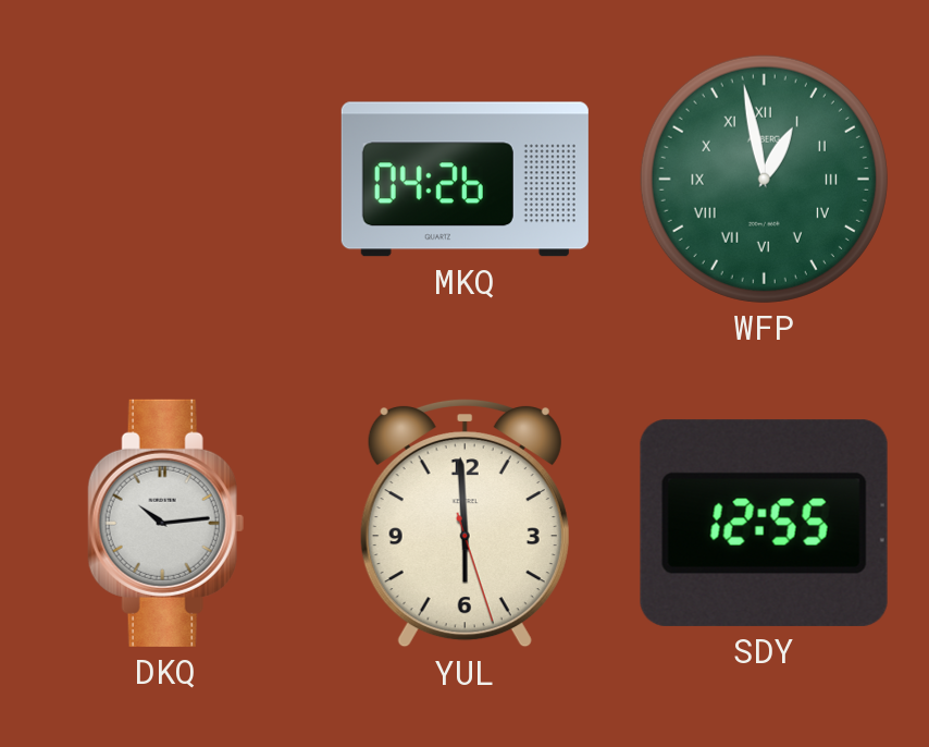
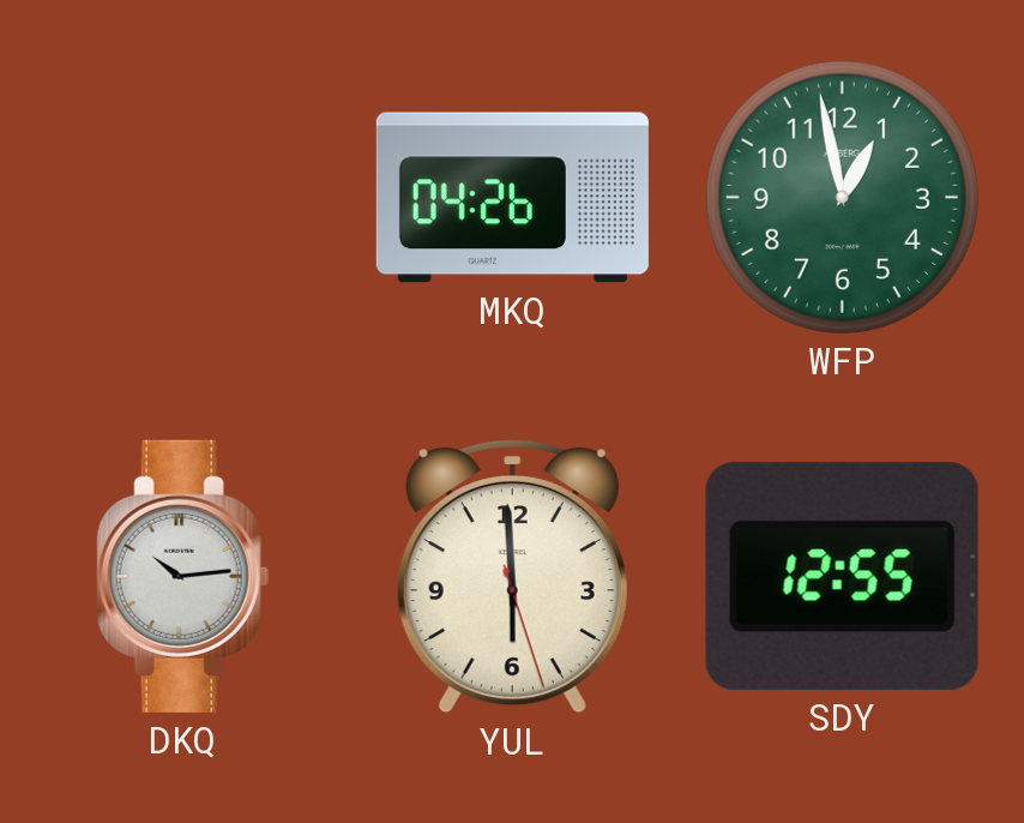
WFP numerals: Roman -> Arabic
